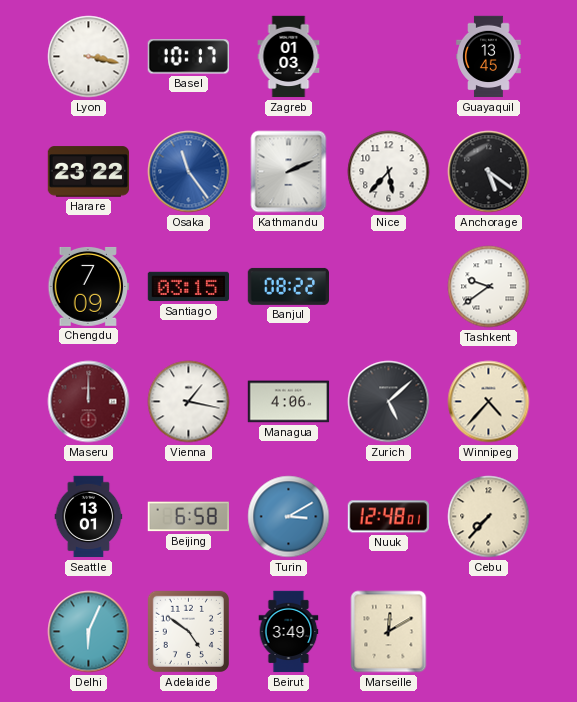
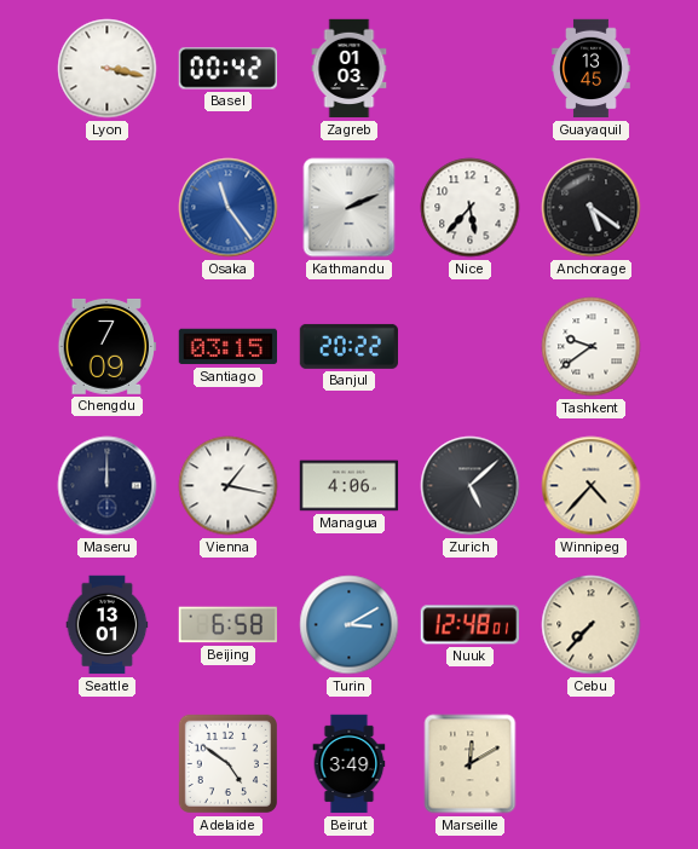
Basel: 10:17 -> 00:42
Harare: 23:22 -> none
Banjul: 08:22 -> 20:22
Maseru dial: burgundy -> navy
Delhi: 6:04 -> none
